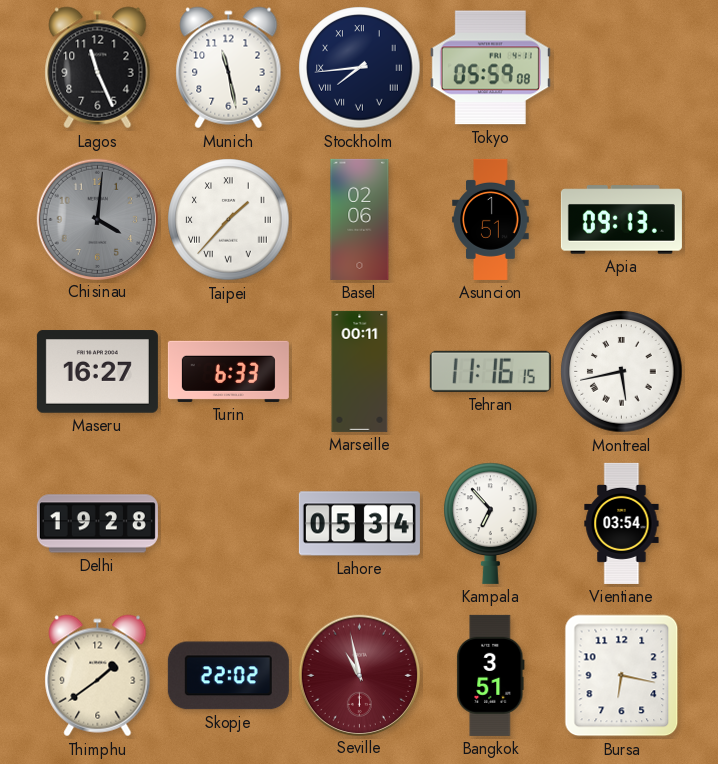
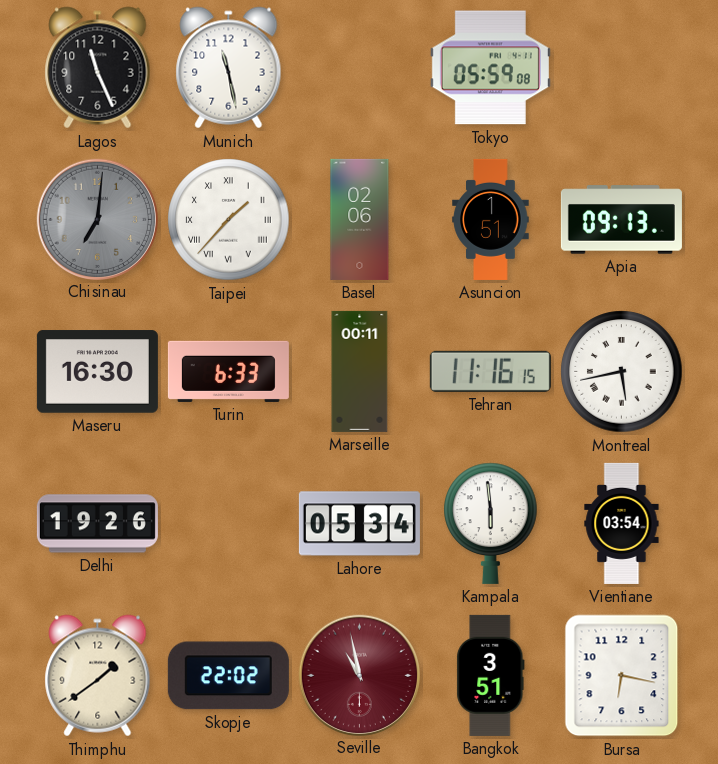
Stockholm: 7:44 -> none
Chisinau: 4:01 -> 7:01
Maseru: 16:27 -> 16:30
Delhi: 19:28 -> 19:26
Kampala: 6:53 -> 5:59
